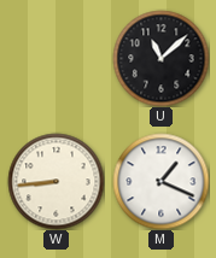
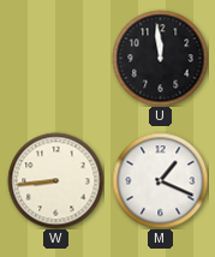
U: 11:08 -> 11:59
